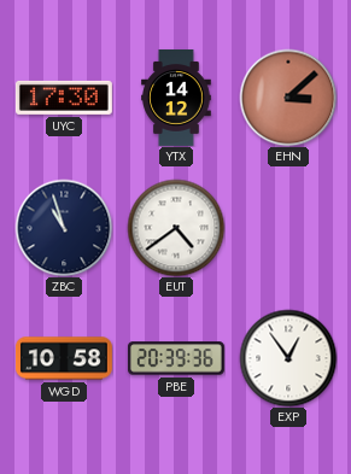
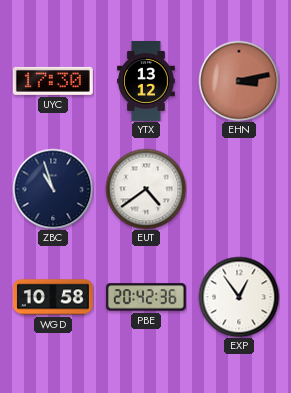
YTX: 14:12 -> 13:12
EHN: 3:08 -> 3:13
PBE: 20:39 -> 20:42
